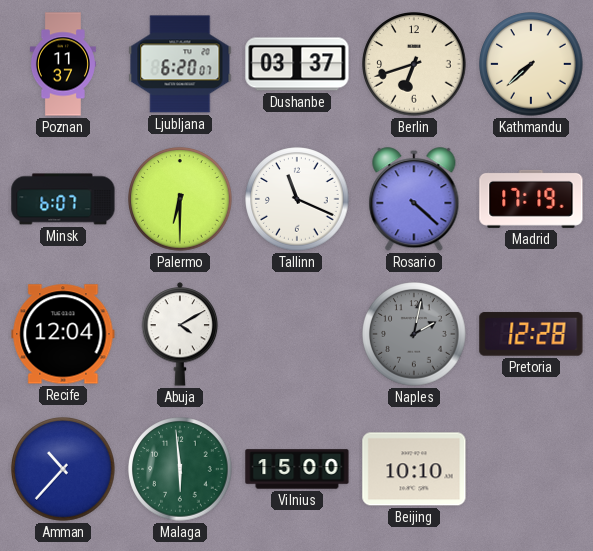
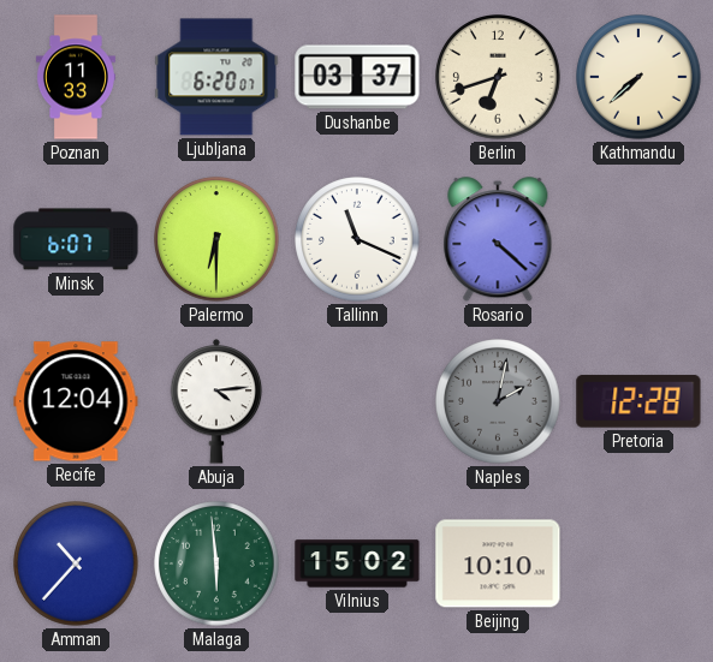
Poznan: 11:37 -> 11:33
Madrid: 17:19 -> none
Abuja: 4:10 -> 4:14
Vilnius: 15:00 -> 15:02
